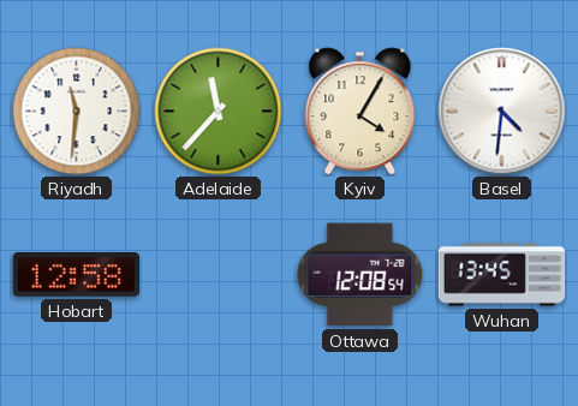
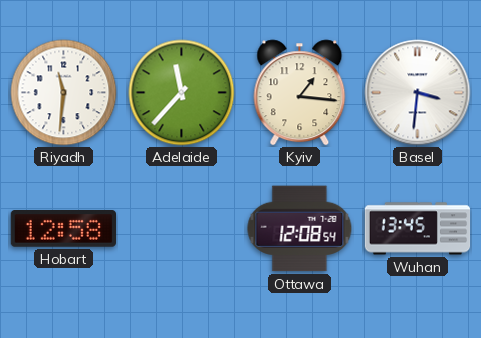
Kyiv: 4:05 -> 1:16
Basel: 4:31 -> 3:31
